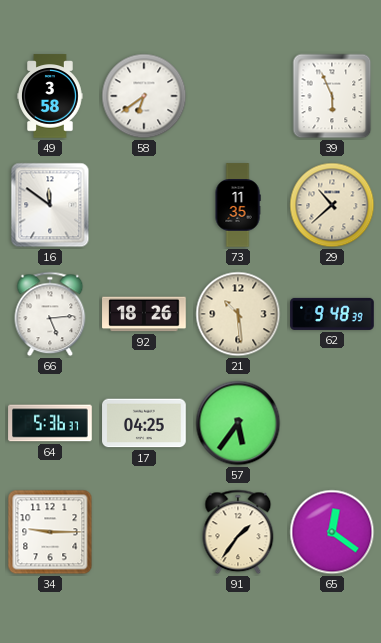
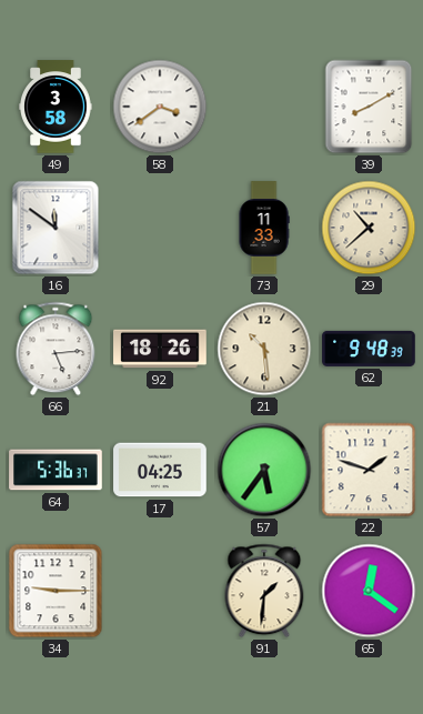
58: 6:39 -> 3:39
39: 5:56 -> 8:10
73: 11:35 -> 11:33
22: none -> 1:48
91: 1:36 -> 1:31
